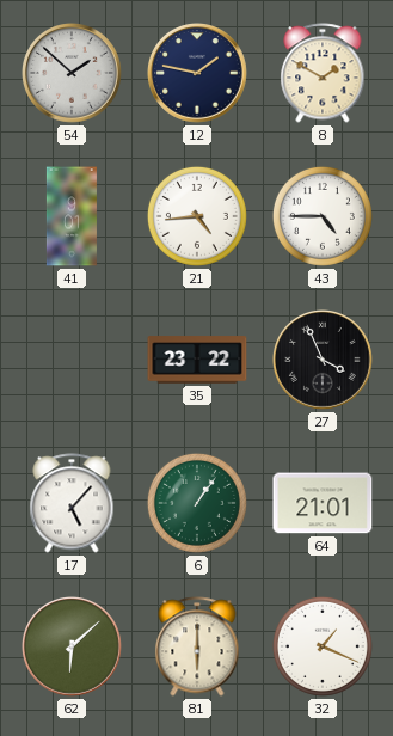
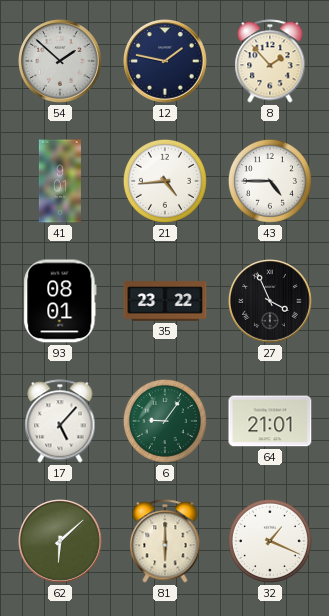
8: 1:50 -> 1:53
93: none -> 08:01
6: 1:06 -> 9:06
